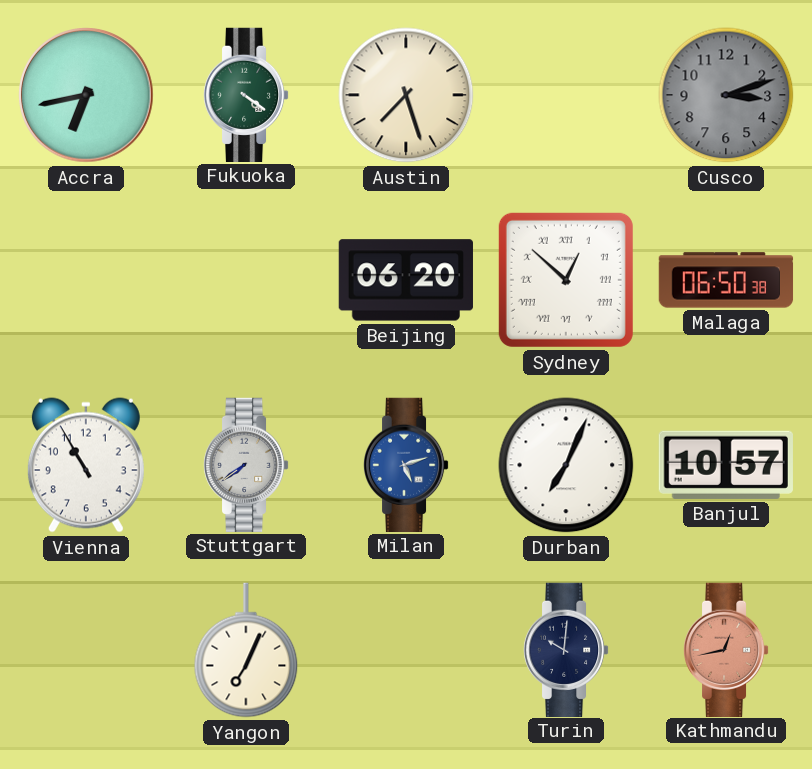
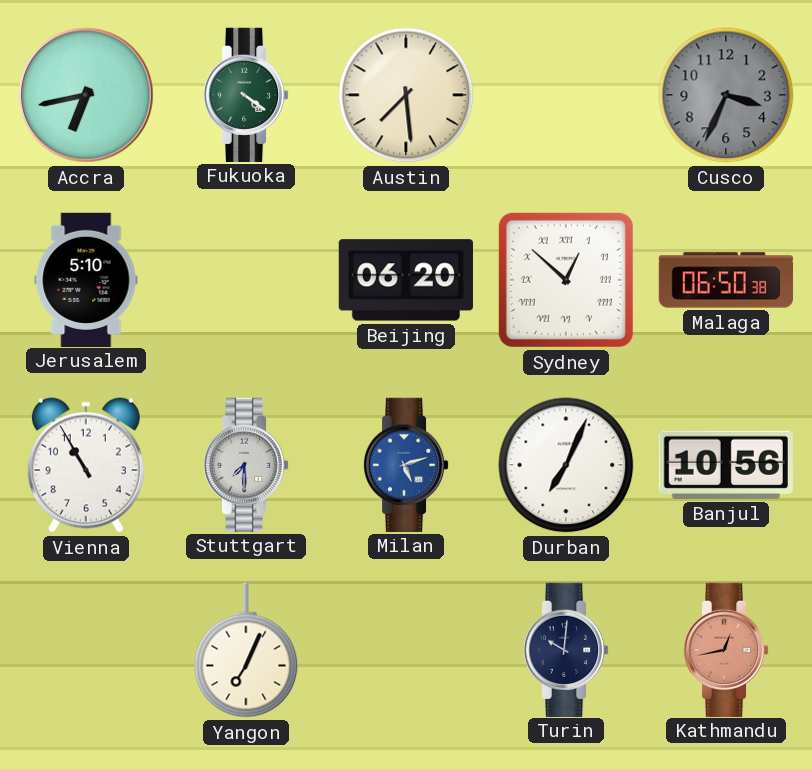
Austin: 7:27 -> 7:29
Cusco: 3:12 -> 3:34
Jerusalem: none -> 5:10
Stuttgart: 7:39 -> 7:30
Banjul: 10:57 -> 10:56
